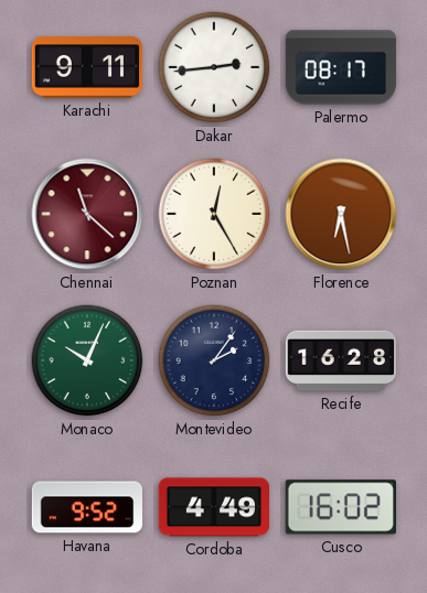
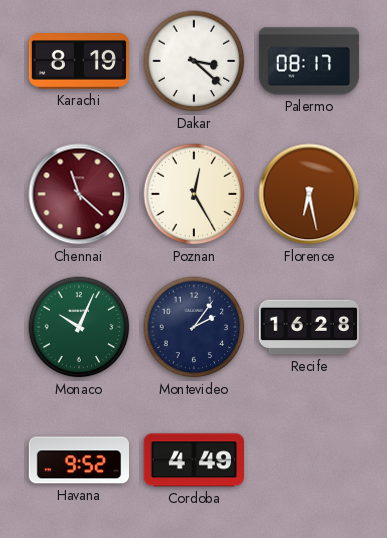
Karachi: 9:11 -> 8:19
Dakar: 2:44 -> 3:22
Cusco: 16:02 -> none
